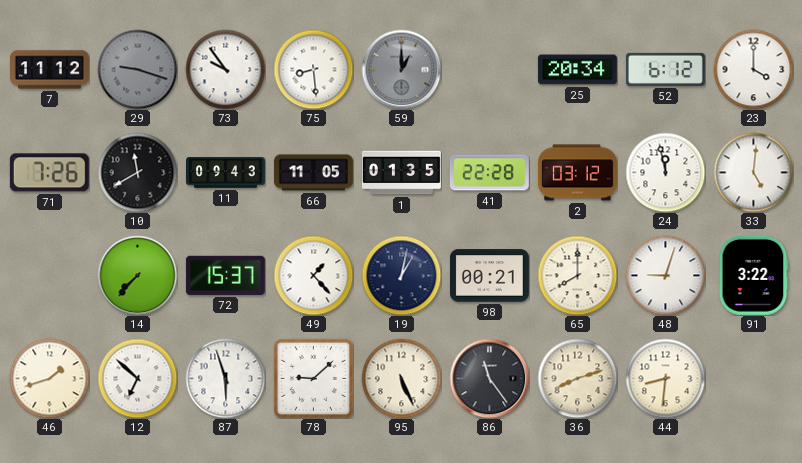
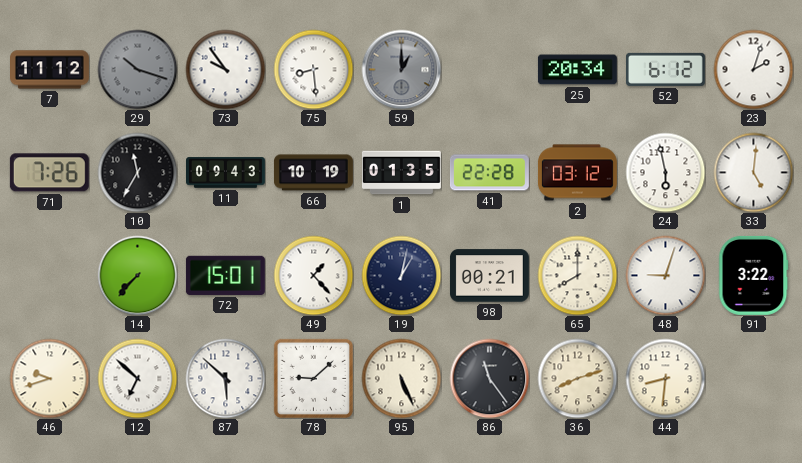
29: 9:18 -> 10:18
23: 4:00 -> 2:03
10: 11:40 -> 11:35
66: 11:05 -> 10:19
24: 11:58 -> 5:58
72: 15:37 -> 15:01
46: 1:42 -> 9:42
87: 5:57 -> 5:52
